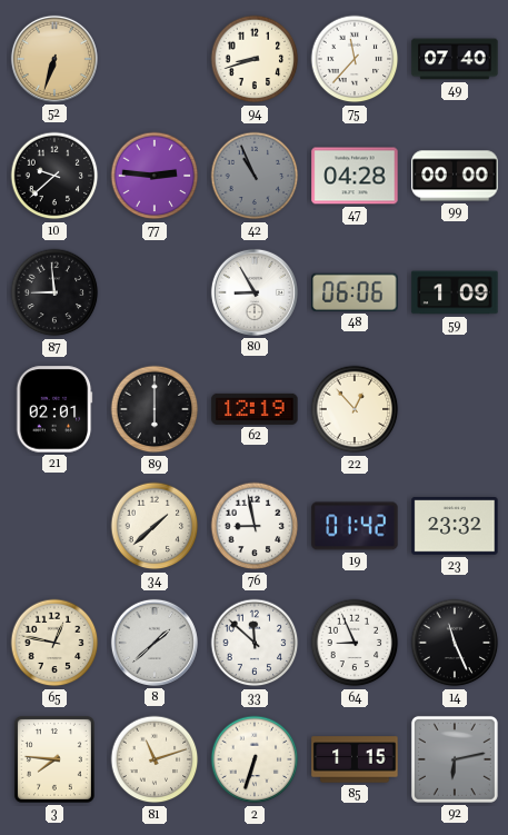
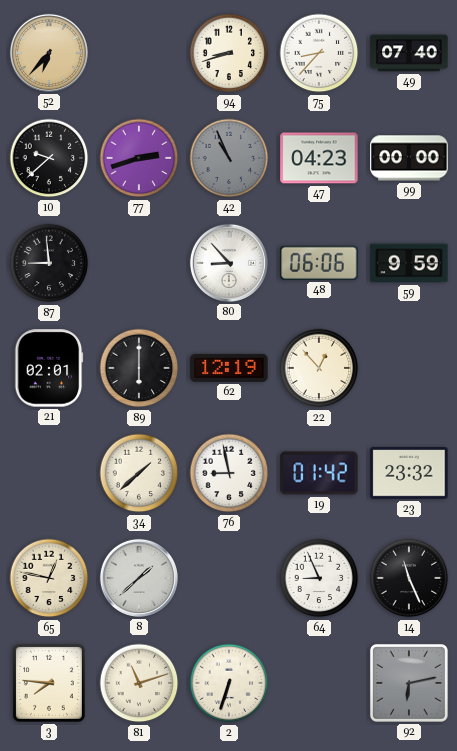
52: 6:33 -> 6:37
75: 11:37 -> 8:37
77: 2:46 -> 2:42
47: 04:28 -> 04:23
80: 8:55 -> 8:53
59: 1:09 -> 9:59
33: 11:52 -> none
85: 1:15 -> none
